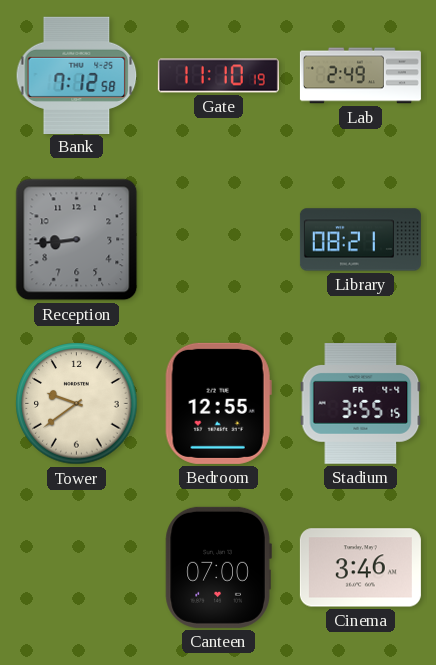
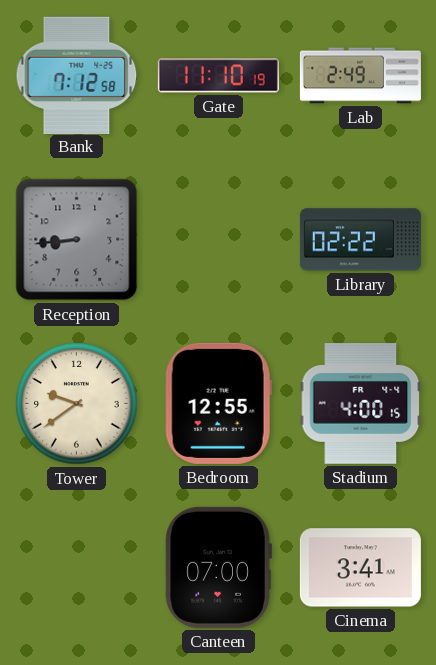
Library: 08:21 -> 02:22
Stadium: 3:55 -> 4:00
Cinema: 3:46 -> 3:41
